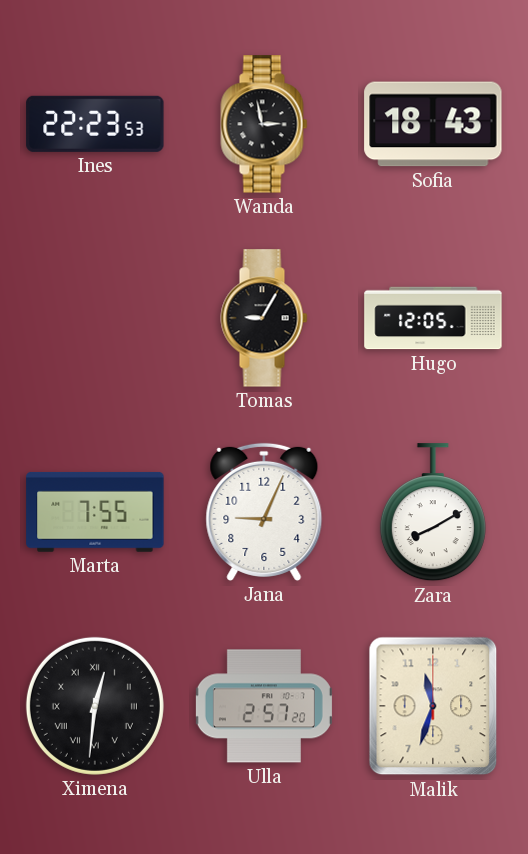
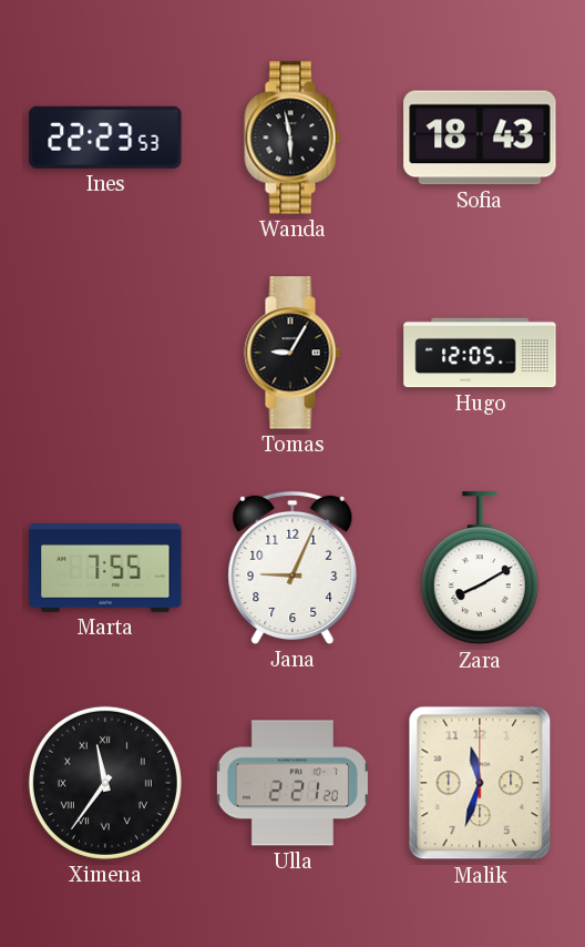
Wanda: 2:58 -> 5:58
Ximena: 12:31 -> 11:36
Ulla: 2:57 -> 2:21
